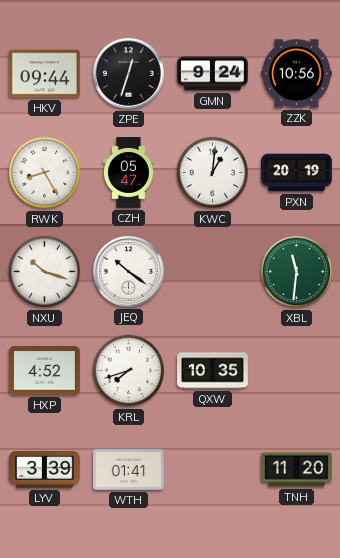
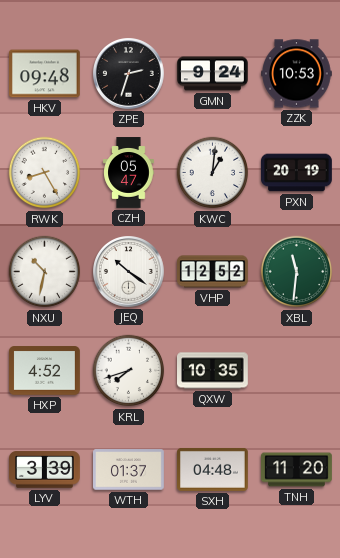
HKV: 09:44 -> 09:48
ZPE: 12:33 -> 2:33
ZZK: 10:56 -> 10:53
NXU: 10:18 -> 10:32
VHP: none -> 12:52
WTH: 01:41 -> 01:37
SXH: none -> 04:48
